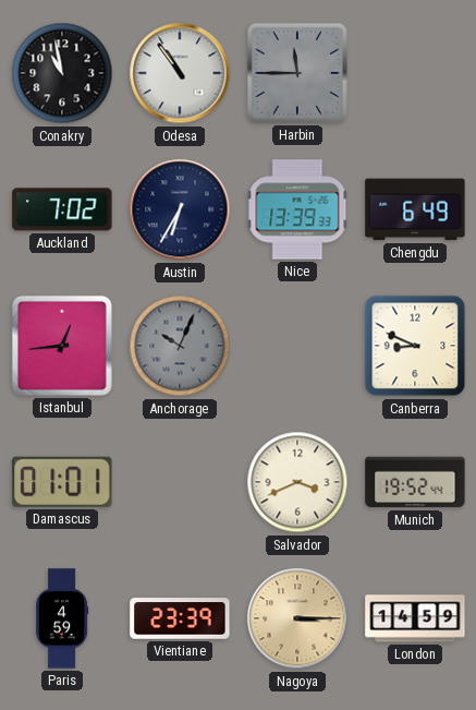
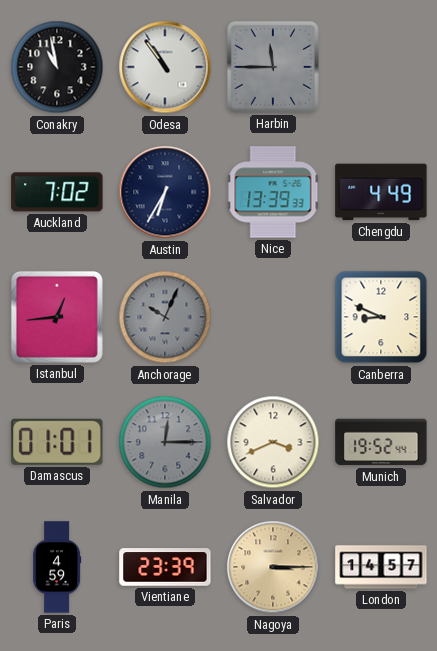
Chengdu: 6:49 -> 4:49
Manila: none -> 12:15
London: 14:59 -> 14:57
